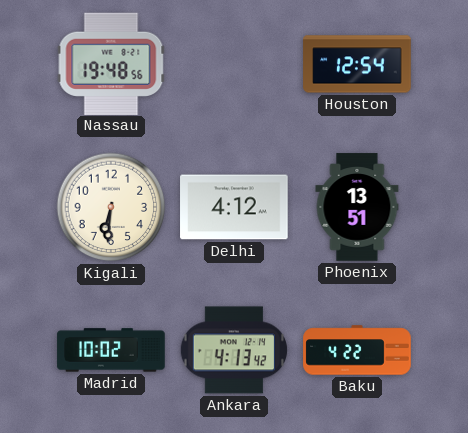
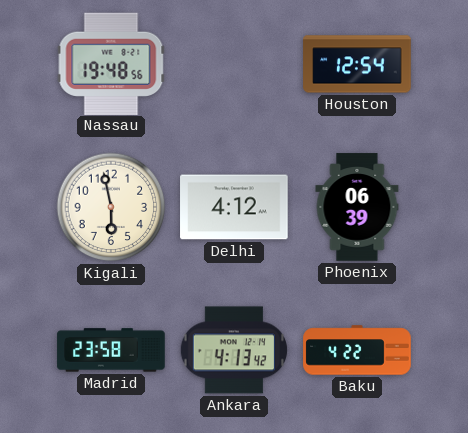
Kigali: 6:31 -> 5:58
Phoenix: 13:51 -> 06:39
Madrid: 10:02 -> 23:58
